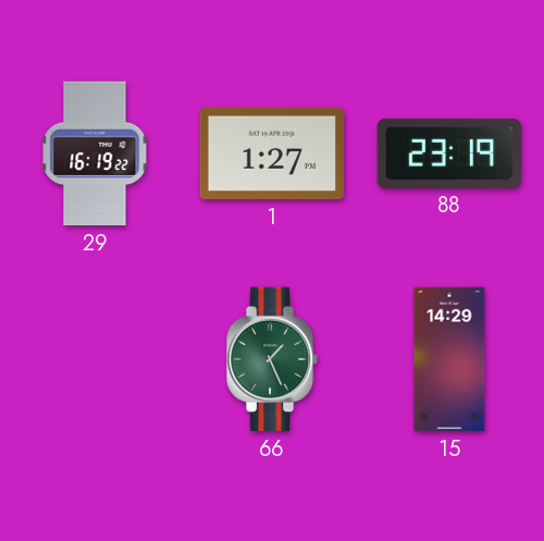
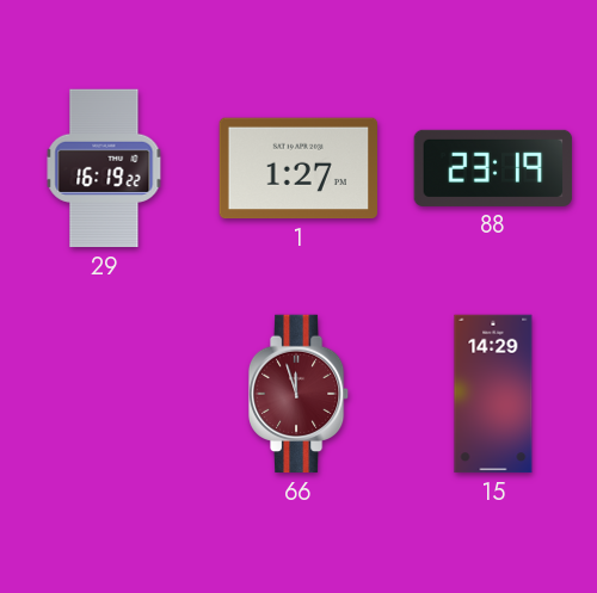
66: 1:26 -> 11:57
66 dial: green -> burgundy
